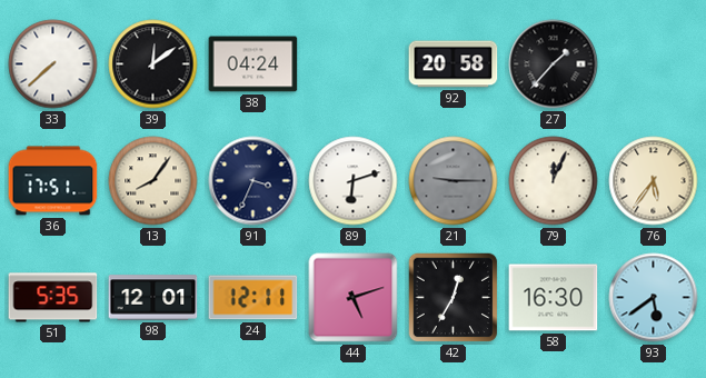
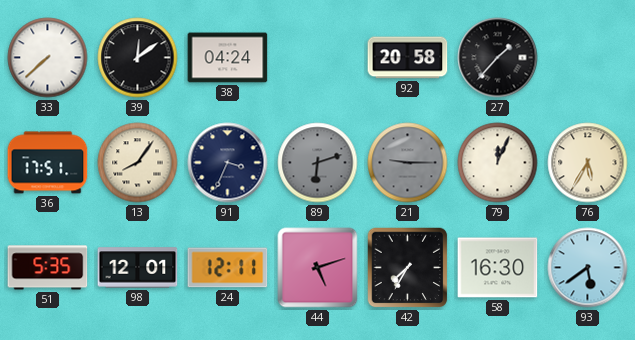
89 dial: white -> grey
76: 5:36 -> 5:35
42: 12:35 -> 7:35
